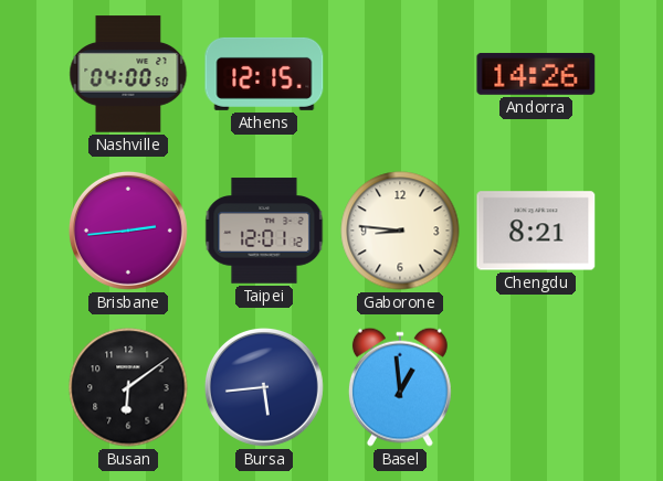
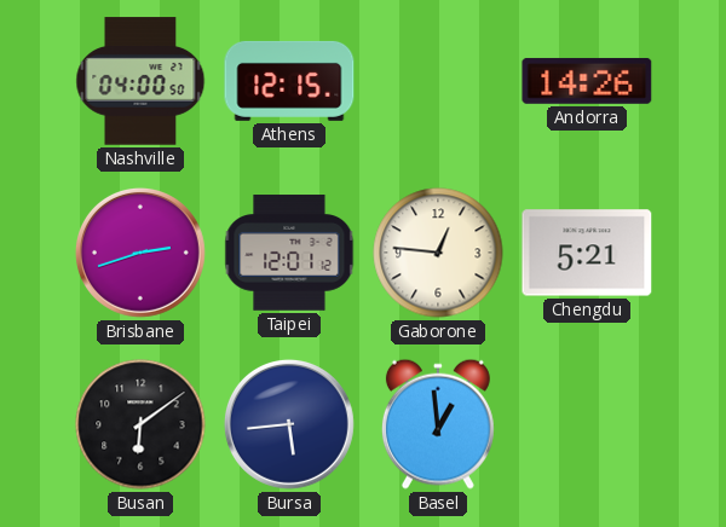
Brisbane: 2:44 -> 2:42
Gaborone: 8:46 -> 12:46
Chengdu: 8:21 -> 5:21
